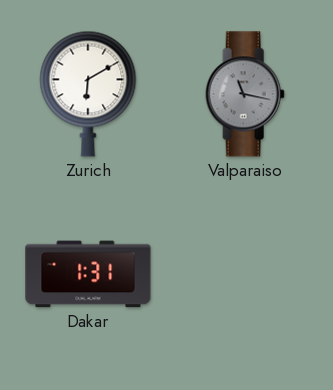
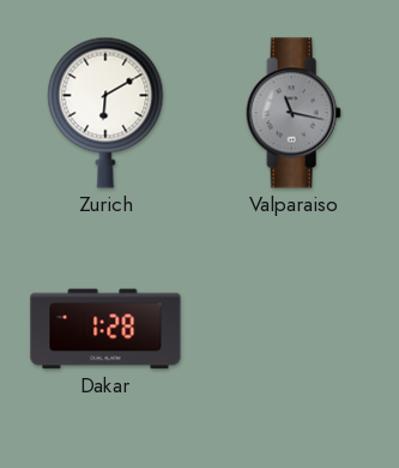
Dakar: 1:31 -> 1:28
